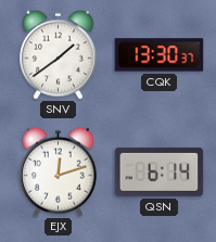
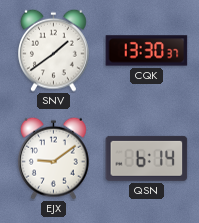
EJX: 12:12 -> 9:09
